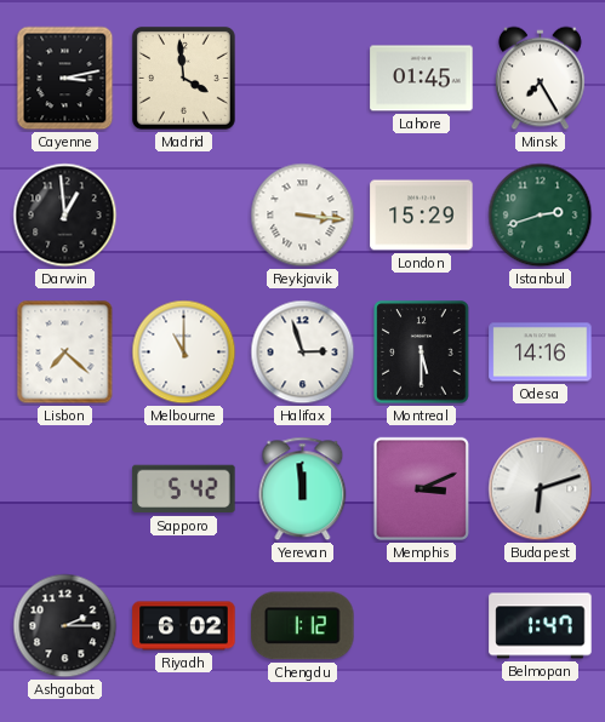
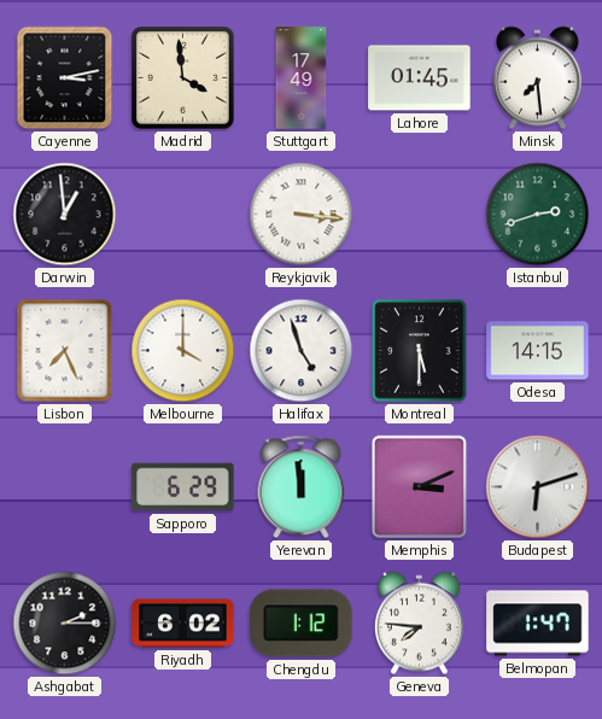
Stuttgart: none -> 17:49
Minsk: 7:25 -> 7:29
London: 15:29 -> none
Lisbon: 7:22 -> 7:26
Melbourne: 11:00 -> 4:00
Halifax: 2:57 -> 4:57
Odesa: 14:16 -> 14:15
Sapporo: 5:42 -> 6:29
Geneva: none -> 7:46
